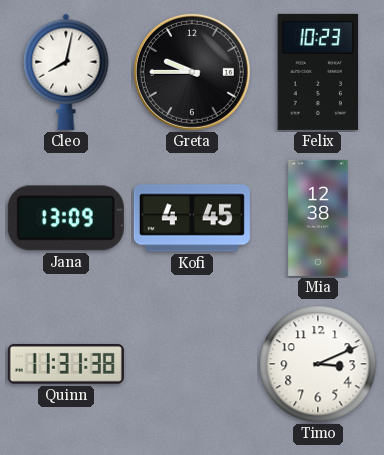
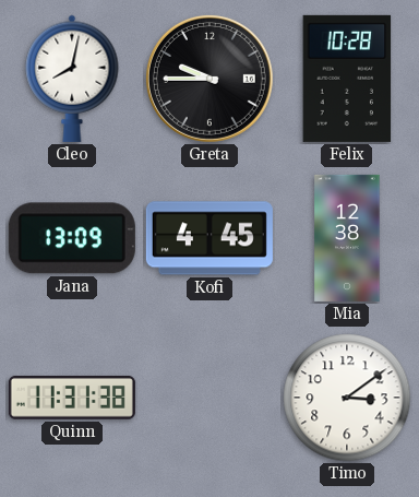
Felix: 10:23 -> 10:28
Timo: 3:11 -> 3:09
